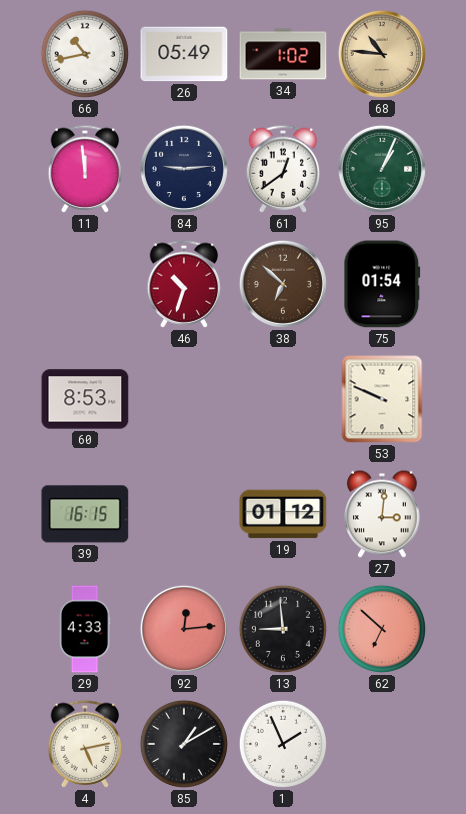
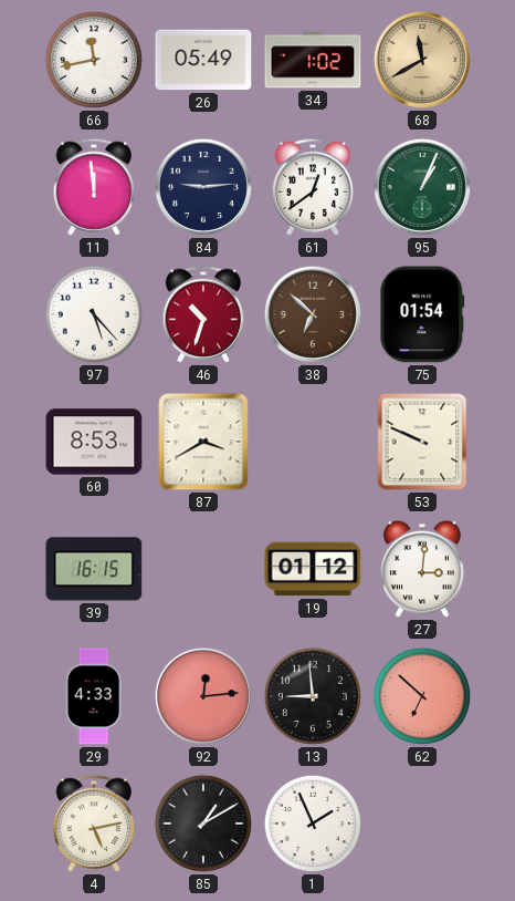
66: 10:43 -> 11:43
68: 10:46 -> 11:40
97: none -> 5:23
87: none -> 3:40
